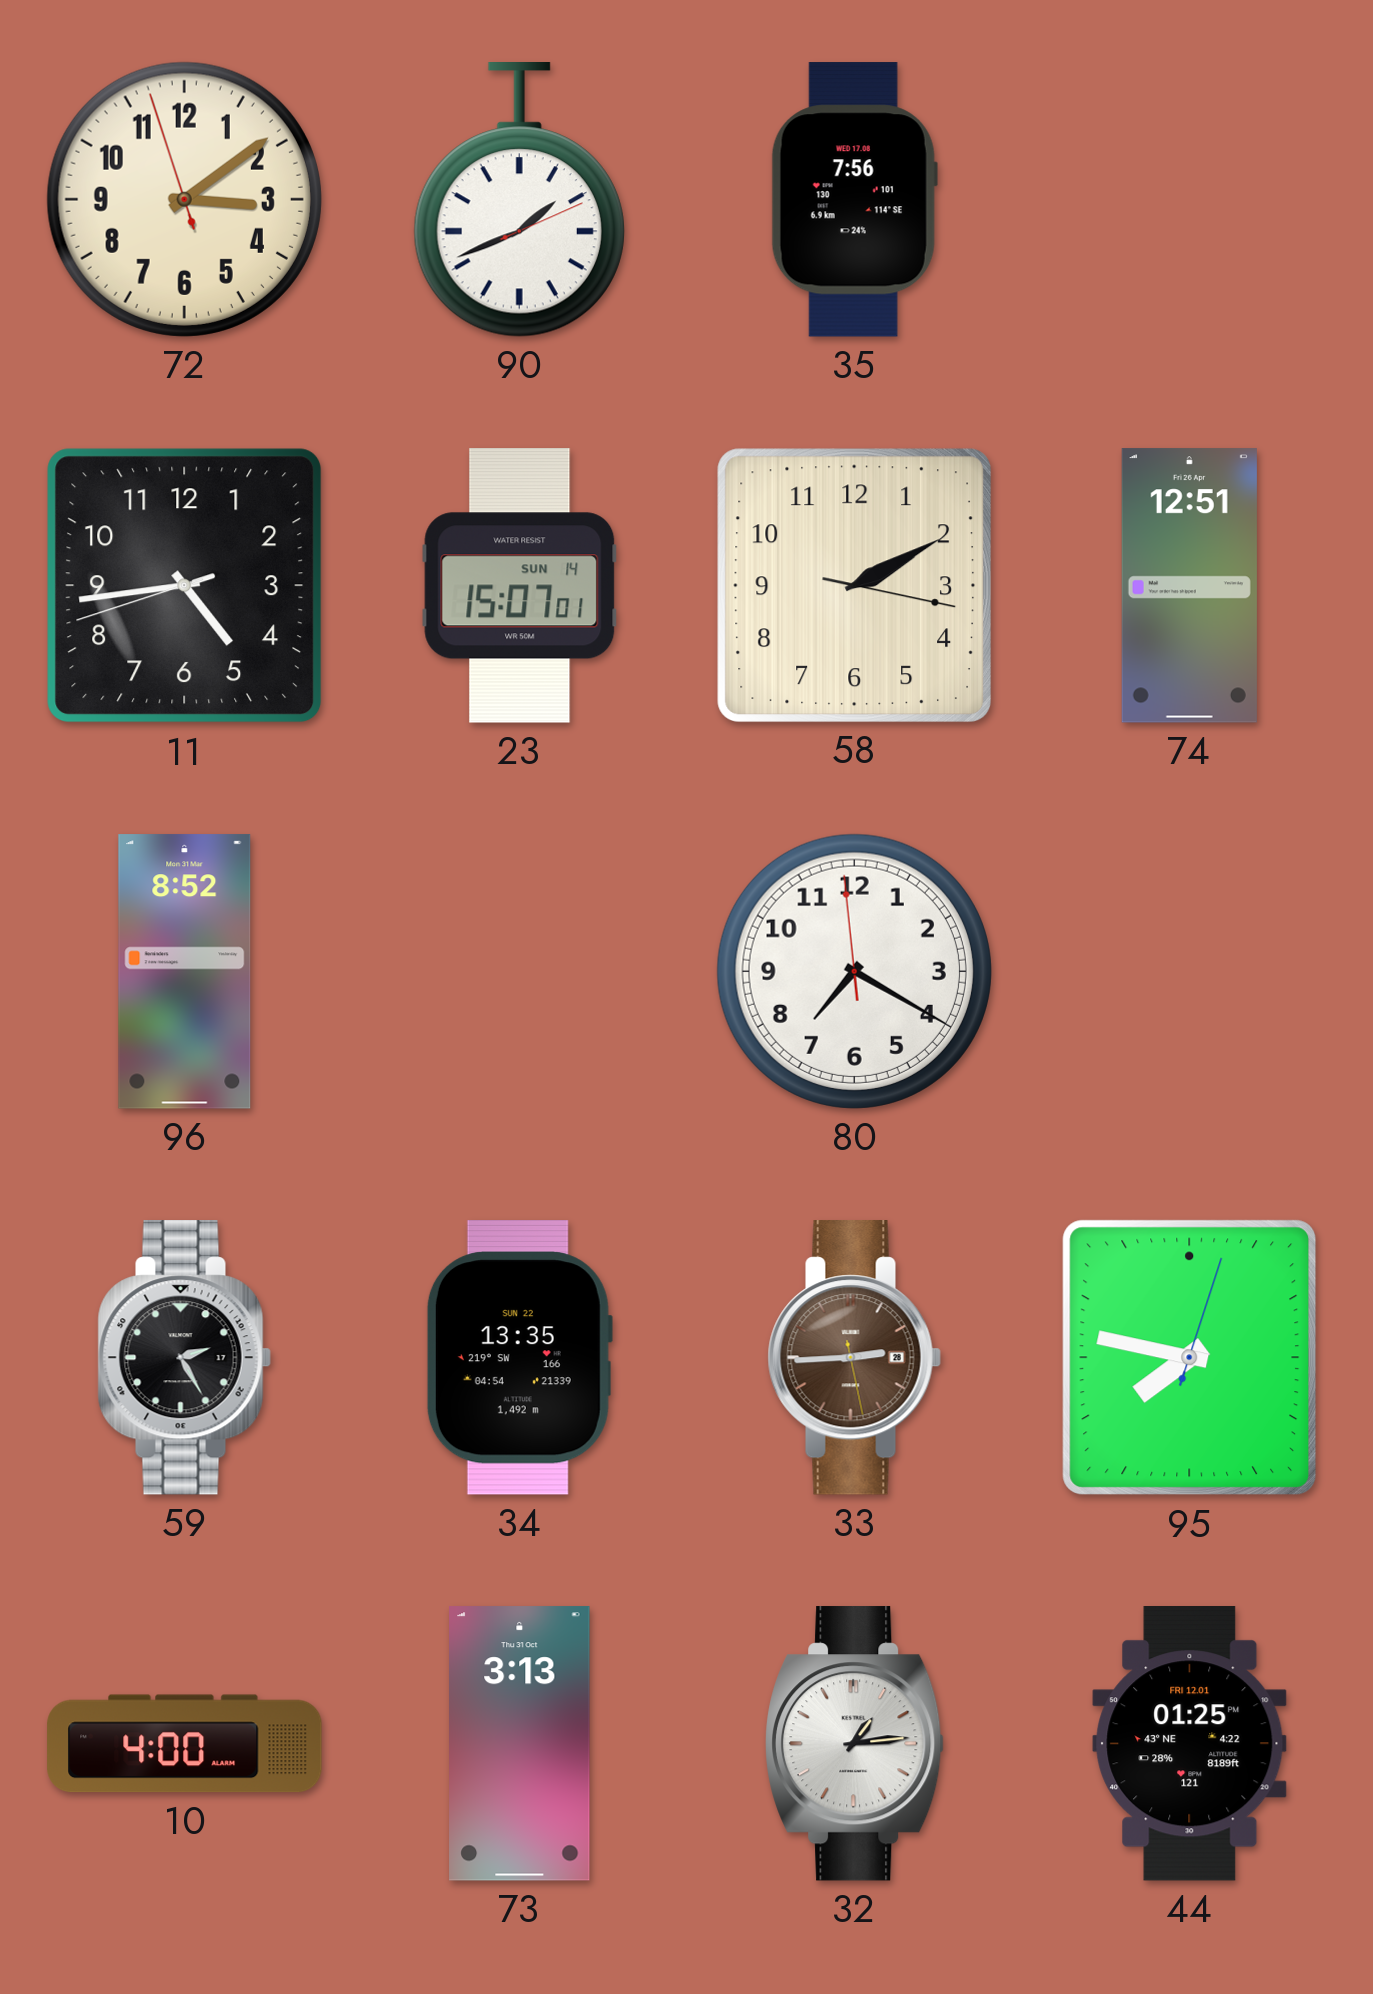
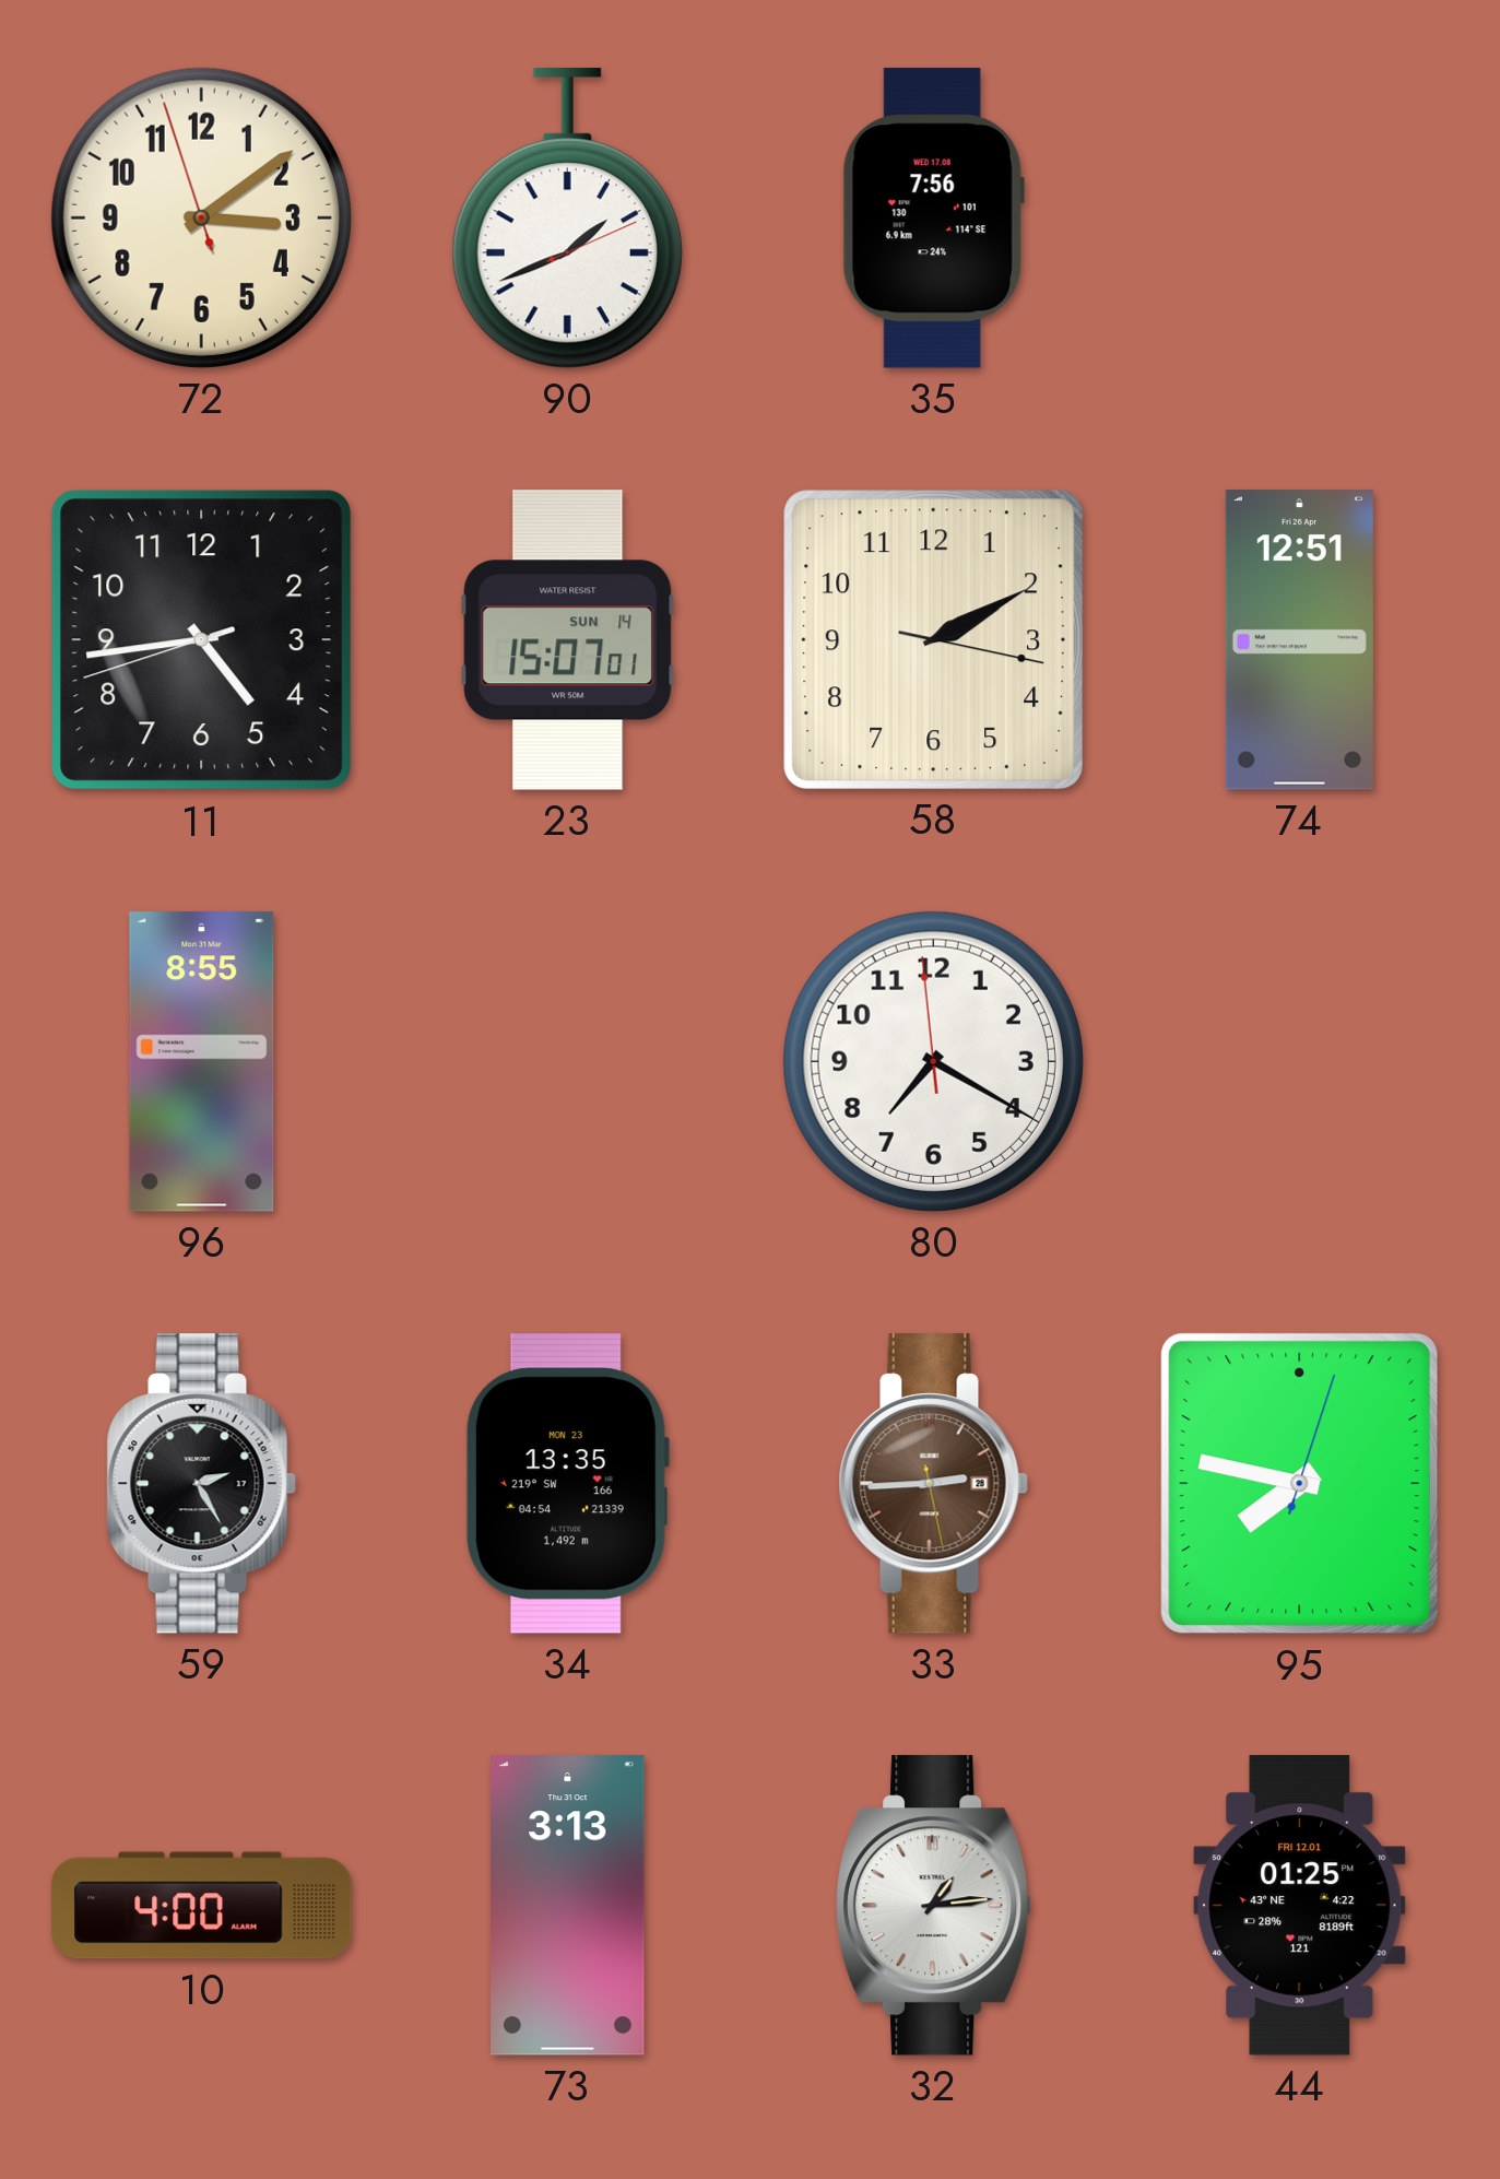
96: 8:52 -> 8:55
34 date: SUN 22 -> MON 23
